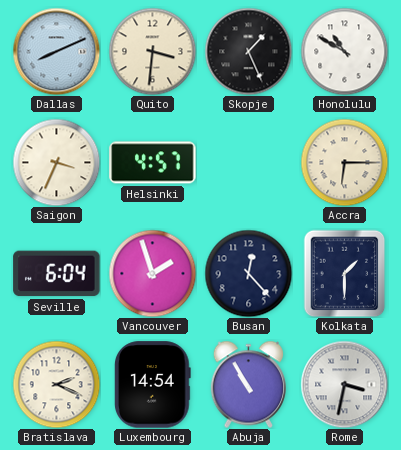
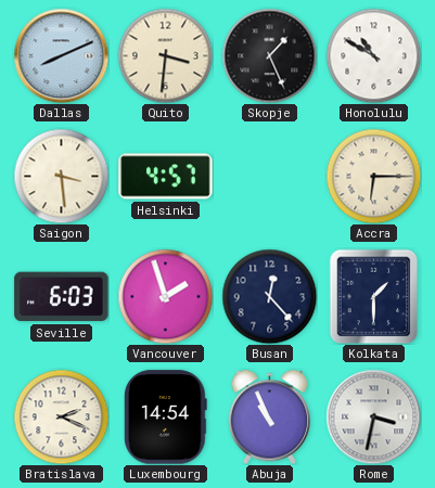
Saigon: 3:34 -> 3:29
Seville: 6:04 -> 6:03
Abuja: 10:55 -> 10:56
